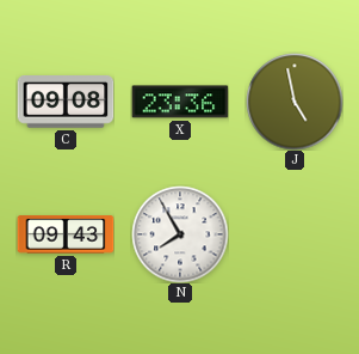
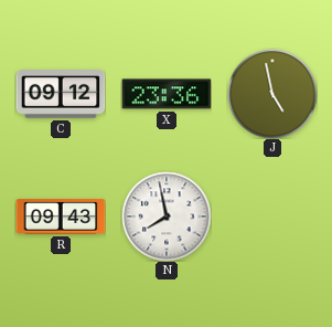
C: 09:08 -> 09:12
N: 7:55 -> 7:58
